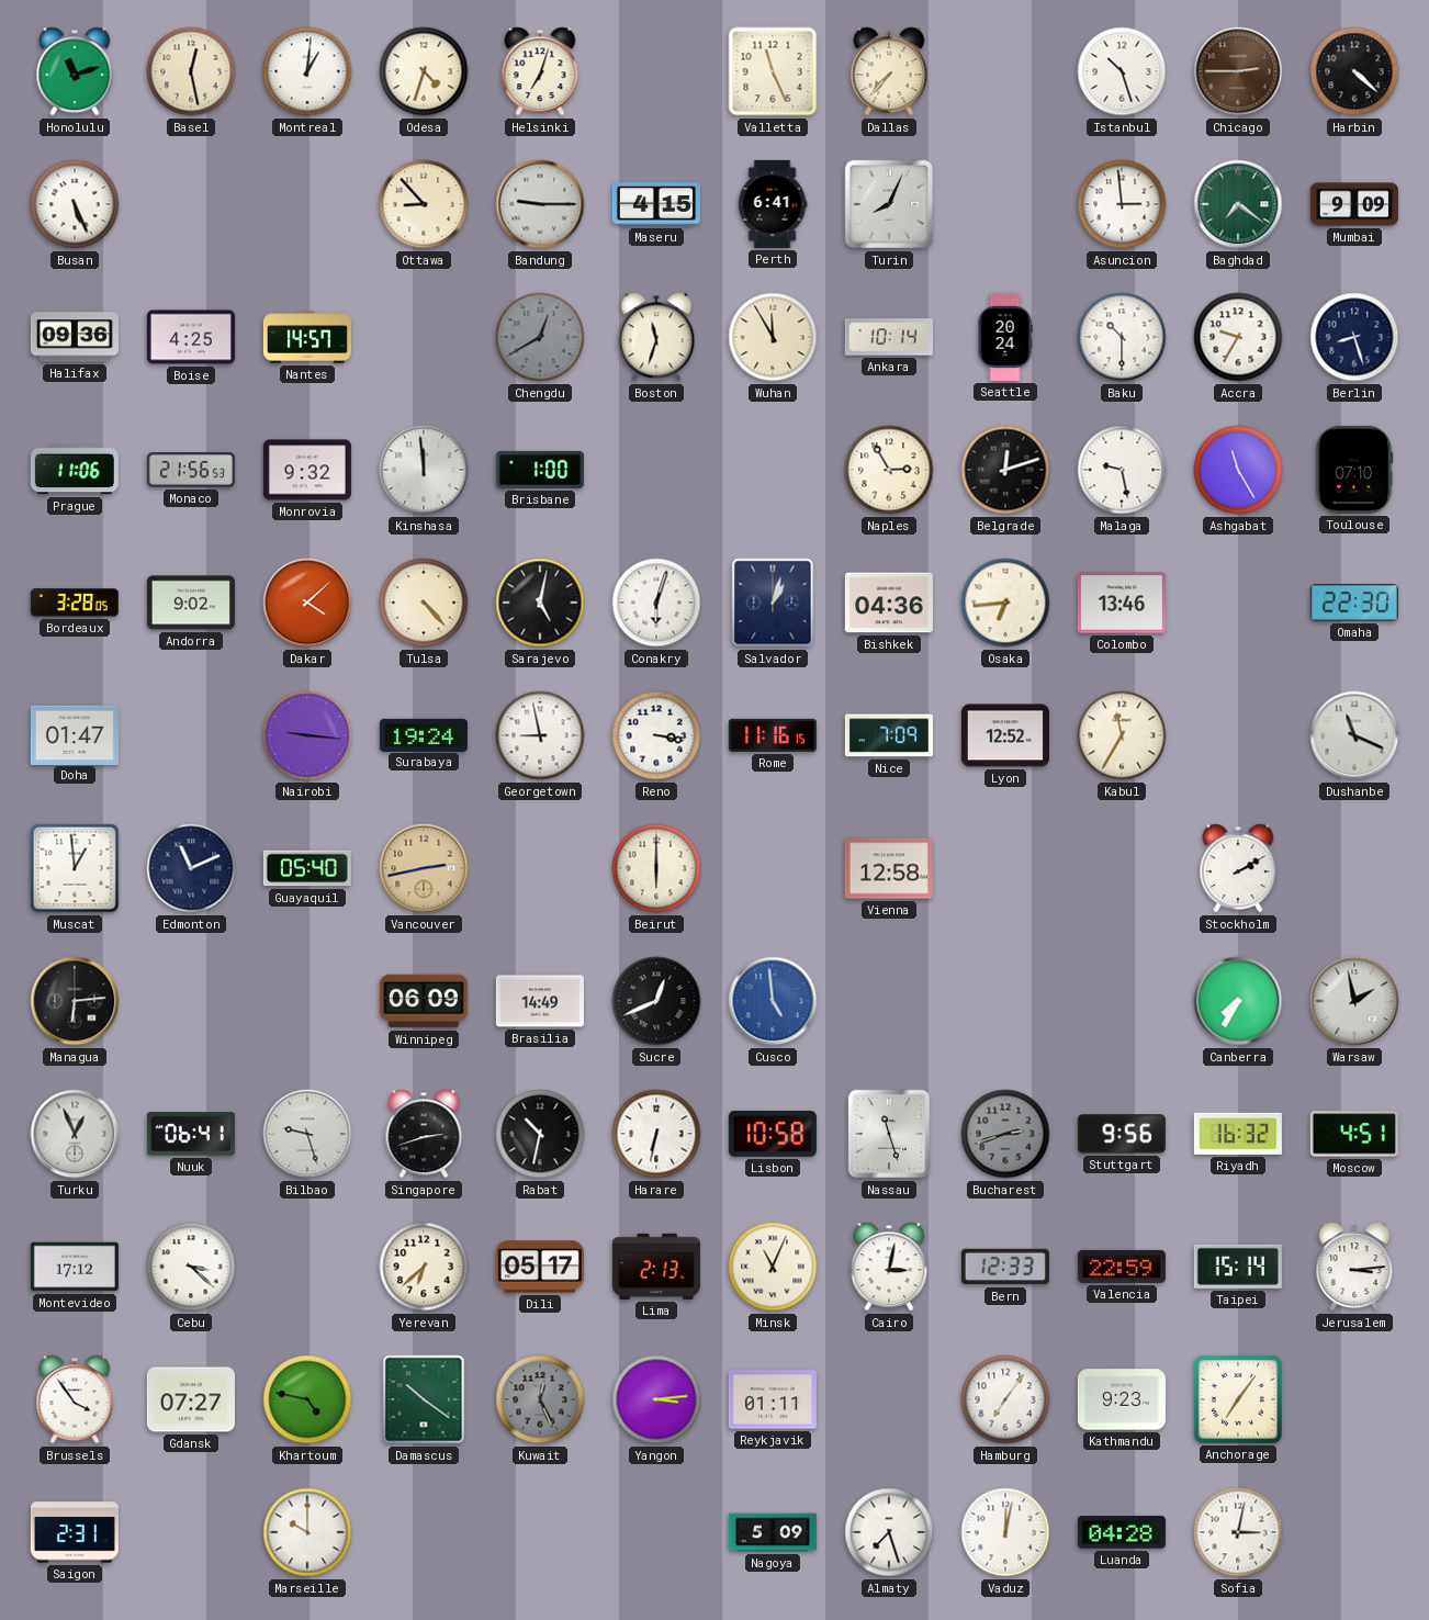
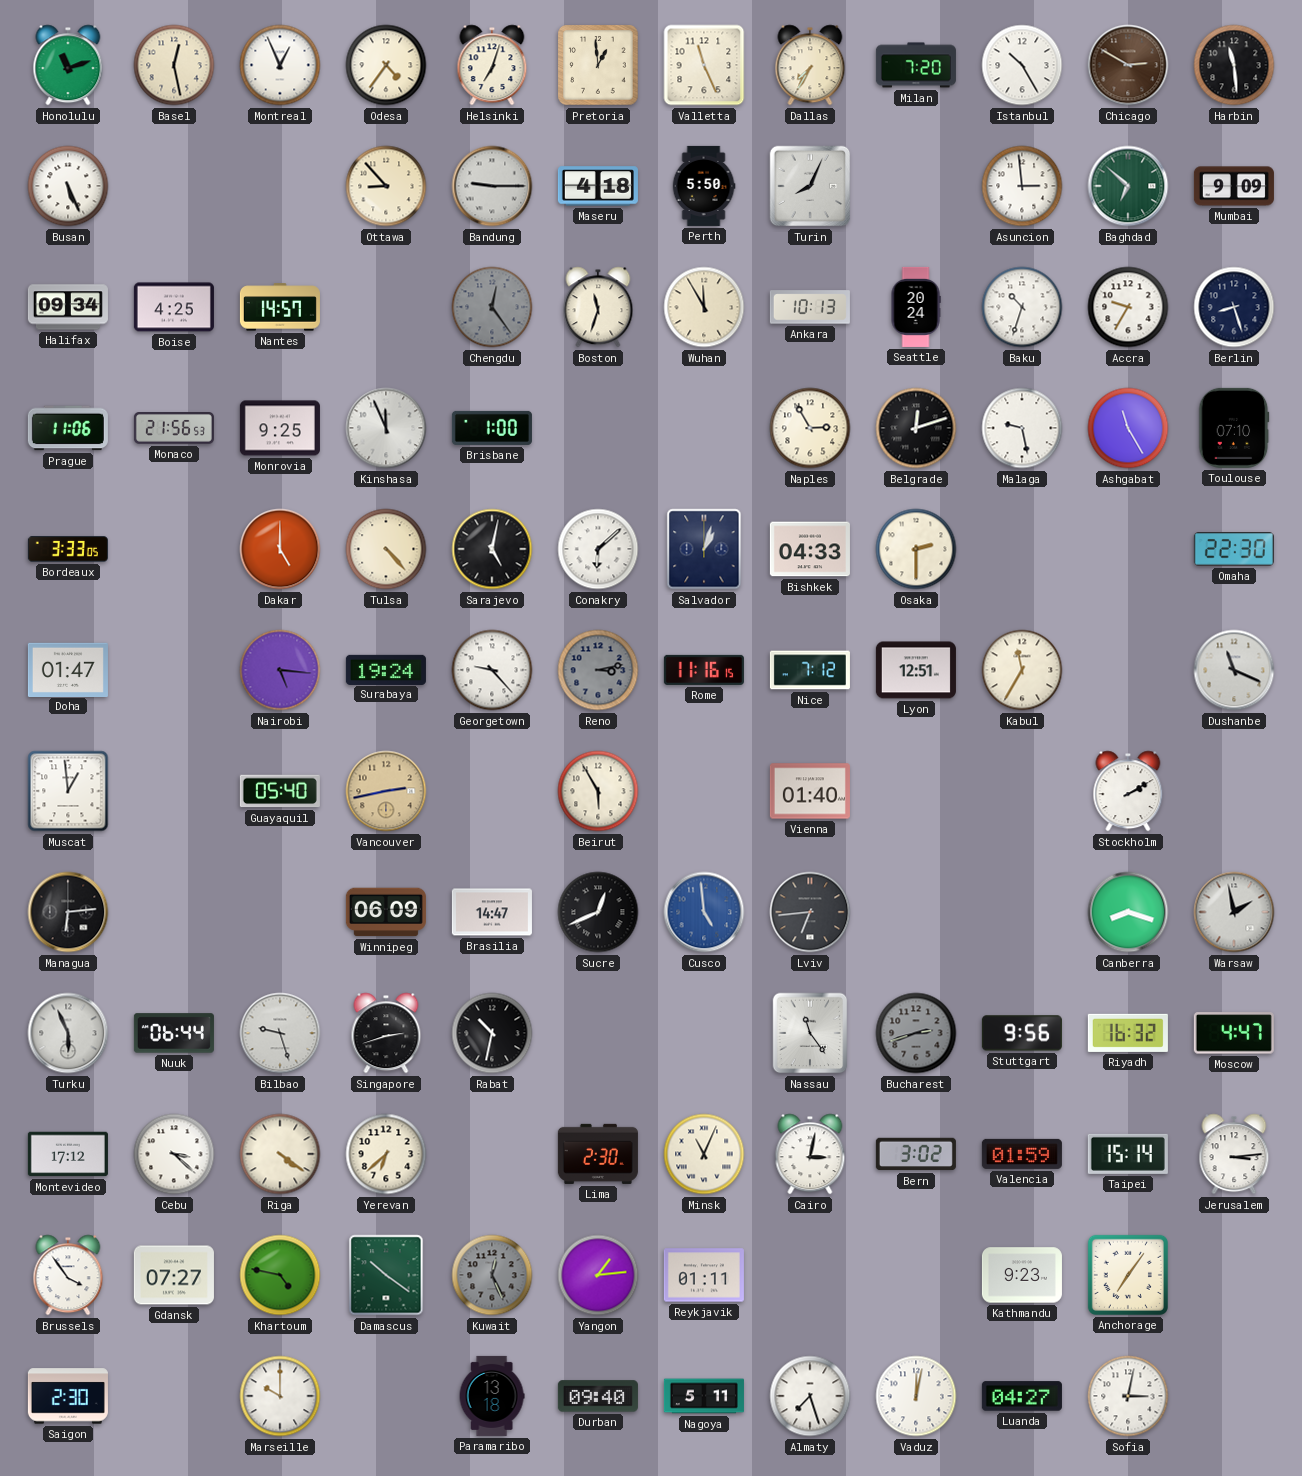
Montreal: 1:01 -> 12:56
Odesa: 4:33 -> 4:36
Pretoria: none -> 12:59
Dallas: 7:37 -> 7:35
Milan: none -> 7:20
Istanbul: 10:27 -> 10:25
Chicago: 2:45 -> 2:50
Harbin: 4:22 -> 11:29
Maseru: 4:15 -> 4:18
Perth: 6:41 -> 5:50
Baghdad: 7:21 -> 6:52
Halifax: 09:36 -> 09:34
Chengdu: 12:40 -> 12:24
Ankara: 10:14 -> 10:13
Baku: 10:30 -> 10:33
Monrovia: 9:32 -> 9:25
Kinshasa: 11:59 -> 11:56
Bordeaux: 3:28 -> 3:33
Andorra: 9:02 -> none
Dakar: 4:08 -> 5:00
Conakry: 6:03 -> 6:08
Bishkek: 04:36 -> 04:33
Osaka: 6:44 -> 2:30
Colombo: 13:46 -> none
Nairobi: 9:16 -> 5:16
Georgetown: 8:58 -> 9:23
Reno: 3:17 -> 3:13
Reno dial: white -> grey
Nice: 7:09 -> 7:12
Lyon: 12:52 -> 12:51
Edmonton: 11:11 -> none
Beirut: 6:00 -> 5:55
Vienna: 12:58 -> 01:40
Brasilia: 14:49 -> 14:47
Lviv: none -> 6:44
Canberra: 7:35 -> 8:18
Turku: 12:56 -> 5:56
Nuuk: 06:41 -> 06:44
Harare: 6:32 -> none
Lisbon: 10:58 -> none
Nassau: 11:27 -> 11:24
Moscow: 4:51 -> 4:47
Riga: none -> 4:21
Dili: 05:17 -> none
Lima: 2:13 -> 2:30
Bern: 12:33 -> 3:02
Valencia: 22:59 -> 01:59
Yangon: 3:14 -> 1:14
Hamburg: 7:06 -> none
Saigon: 2:31 -> 2:30
Paramaribo: none -> 13:18
Durban: none -> 09:40
Nagoya: 5:09 -> 5:11
Luanda: 04:28 -> 04:27
